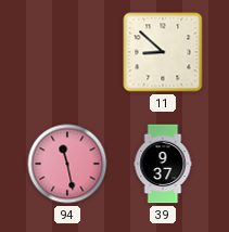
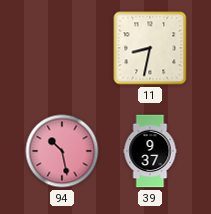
11: 8:52 -> 8:32
94: 11:28 -> 10:28
